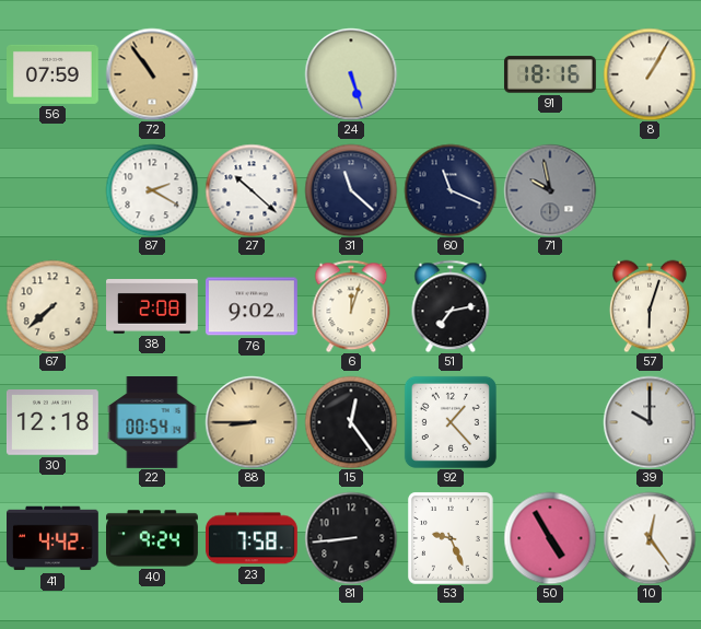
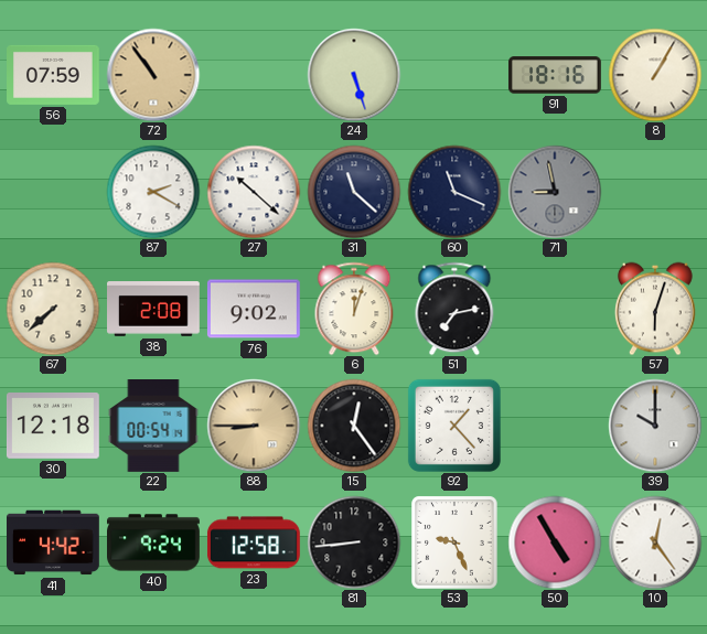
71: 9:58 -> 8:58
23: 7:58 -> 12:58
